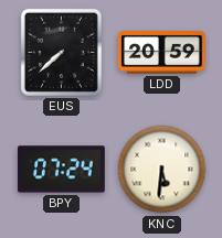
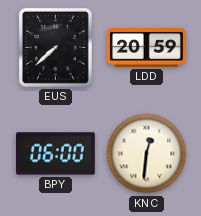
BPY: 07:24 -> 06:00
KNC: 5:31 -> 12:31
